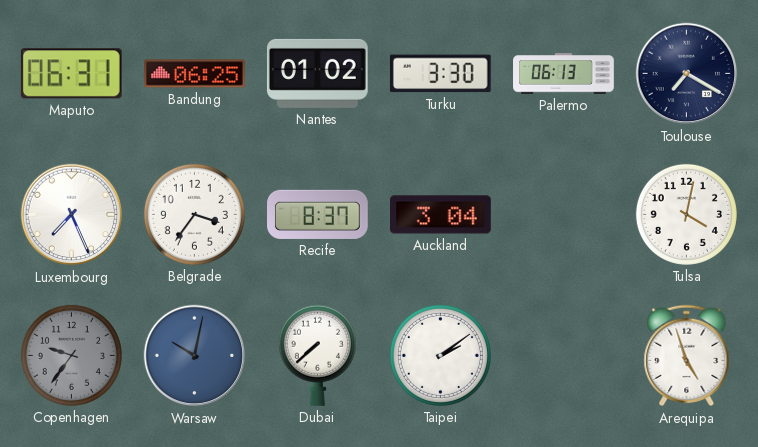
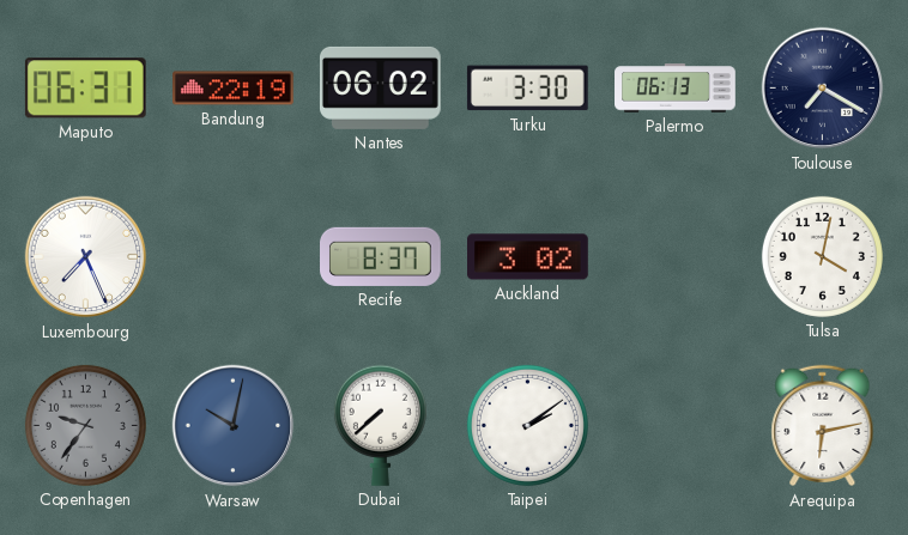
Bandung: 06:25 -> 22:19
Nantes: 01:02 -> 06:02
Belgrade: 3:36 -> none
Auckland: 3:04 -> 3:02
Arequipa: 4:57 -> 6:13
